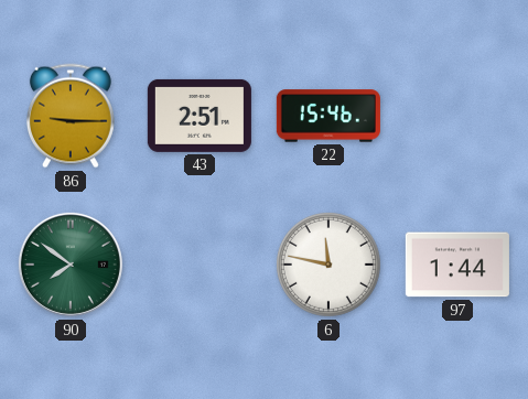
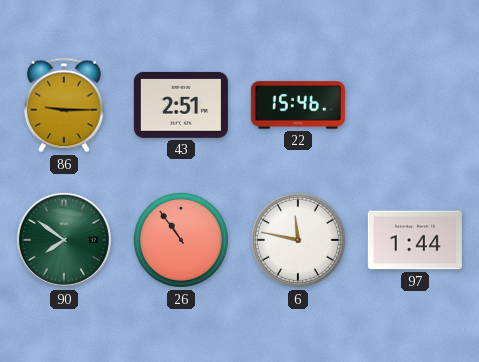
26: none -> 10:54
